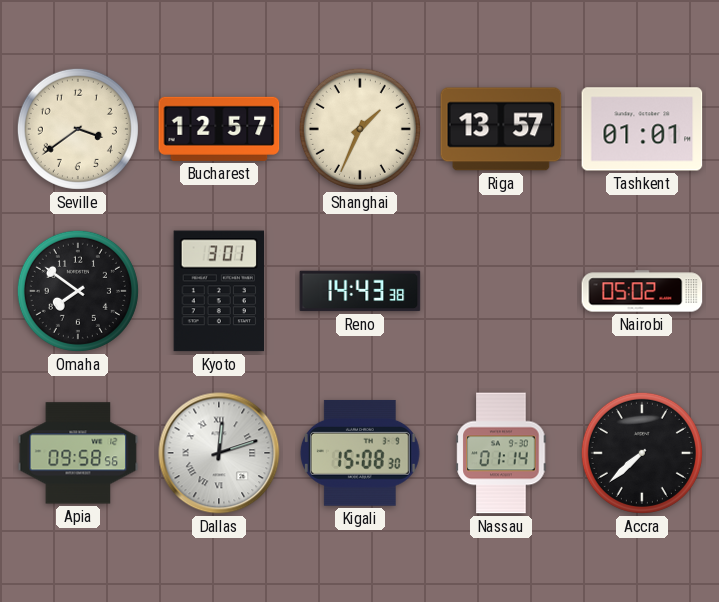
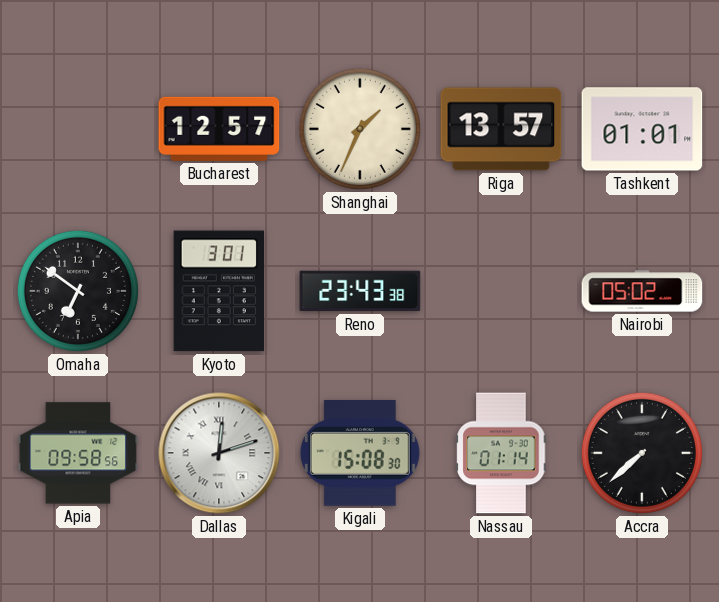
Seville: 3:39 -> none
Omaha: 7:51 -> 6:51
Reno: 14:43 -> 23:43
